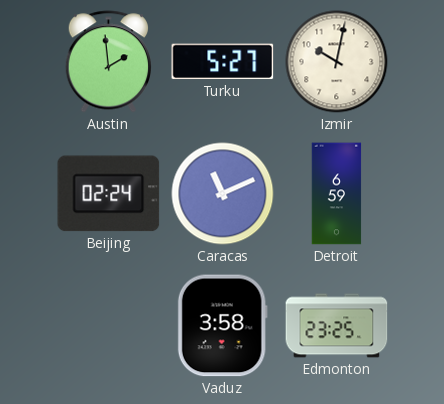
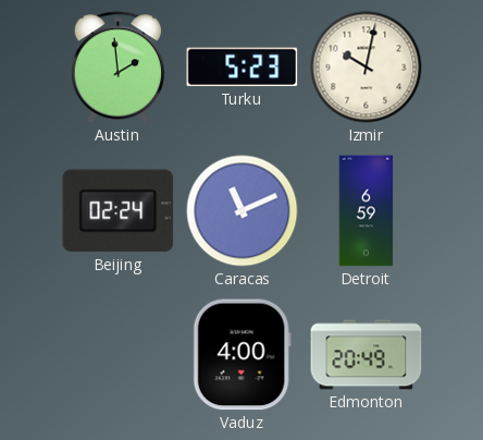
Turku: 5:27 -> 5:23
Vaduz: 3:58 -> 4:00
Edmonton: 23:25 -> 20:49
